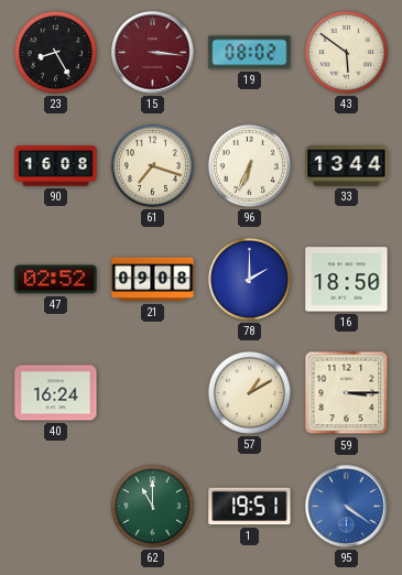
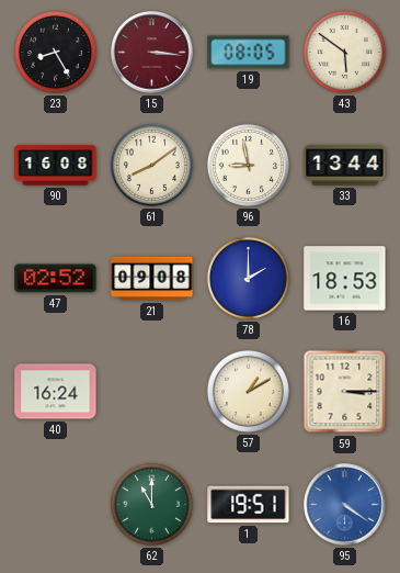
19: 08:02 -> 08:05
61: 7:18 -> 8:09
96: 6:34 -> 8:58
16: 18:50 -> 18:53
